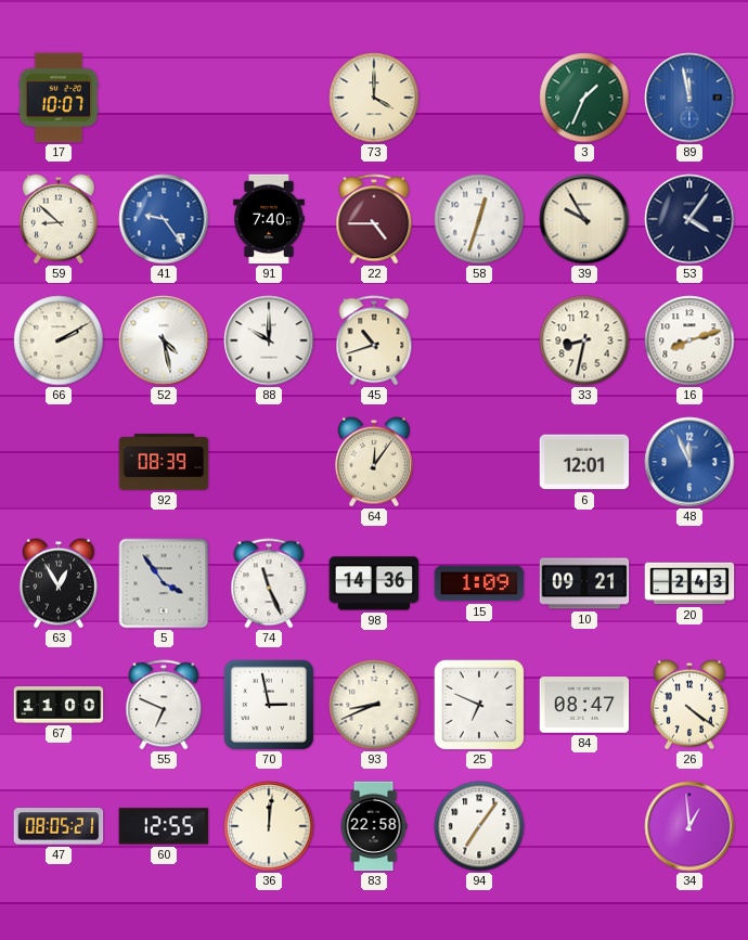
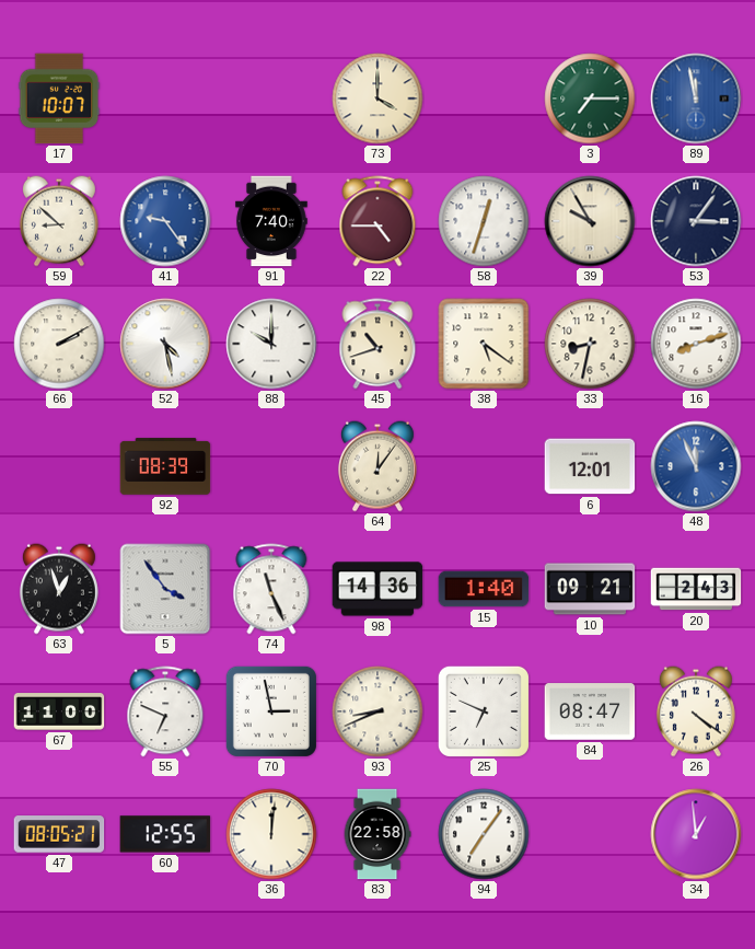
3: 1:34 -> 7:15
53: 4:06 -> 3:06
38: none -> 5:21
63: 12:55 -> 12:57
15: 1:09 -> 1:40
